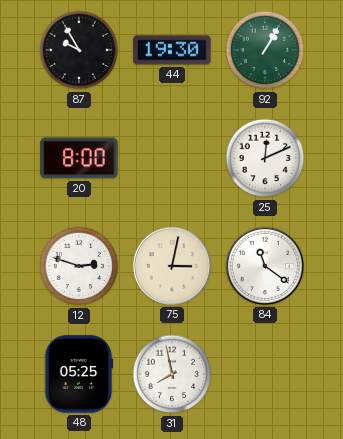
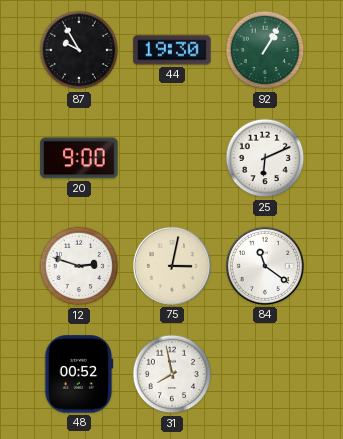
20: 8:00 -> 9:00
25: 12:11 -> 6:11
48: 05:25 -> 00:52
